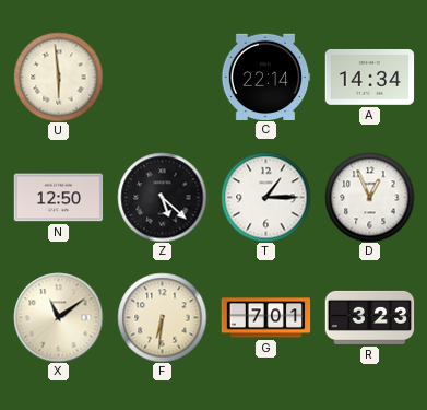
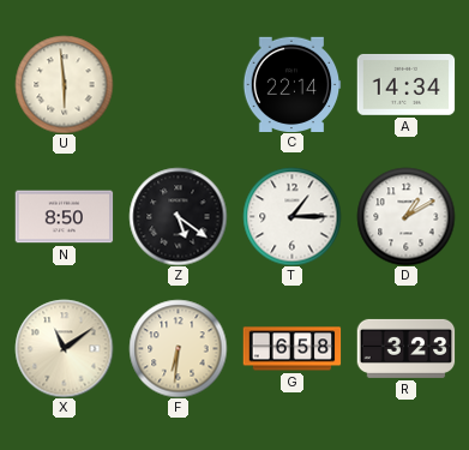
N: 12:50 -> 8:50
Z: 5:22 -> 5:21
D: 12:56 -> 1:10
G: 7:01 -> 6:58
